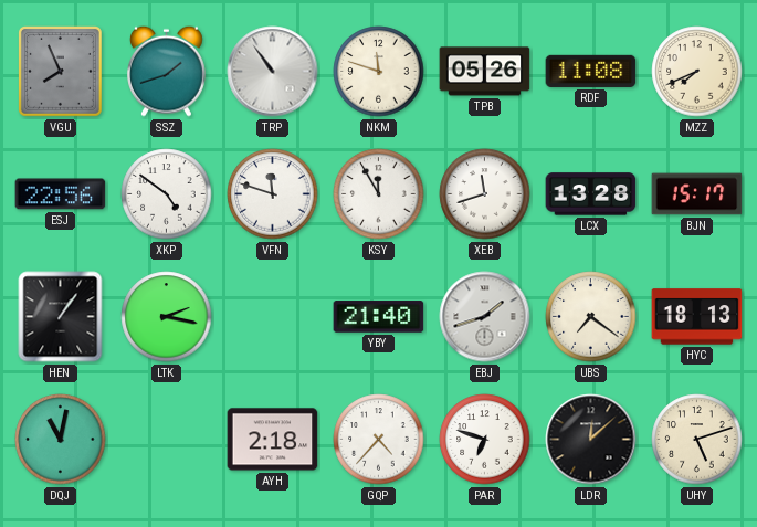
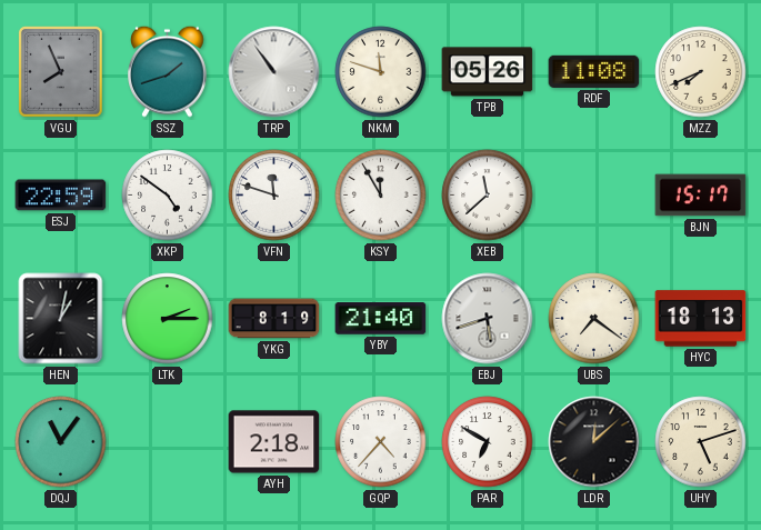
ESJ: 22:56 -> 22:59
XEB: 11:42 -> 11:38
LCX: 13:28 -> none
HEN: 1:06 -> 1:02
LTK: 2:17 -> 2:15
YKG: none -> 8:19
EBJ: 1:42 -> 5:42
DQJ: 11:02 -> 11:06
PAR: 6:48 -> 6:50
